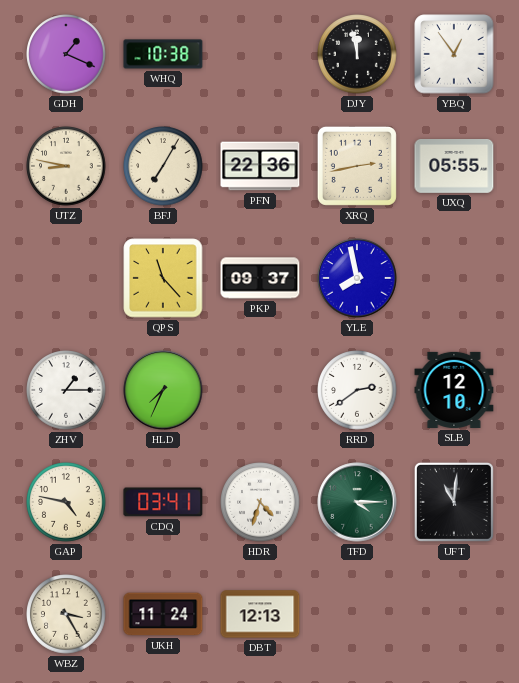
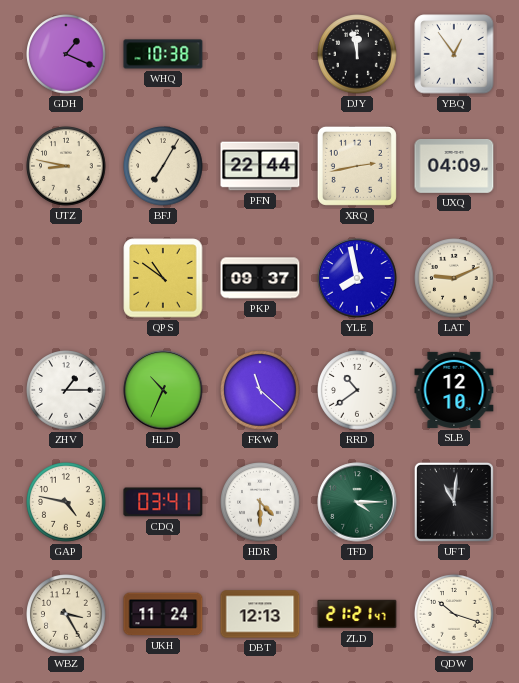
PFN: 22:36 -> 22:44
UXQ: 05:55 -> 04:09
QPS: 11:23 -> 10:51
LAT: none -> 9:11
HLD: 7:34 -> 10:34
FKW: none -> 11:22
RRD: 2:39 -> 10:39
HDR: 4:33 -> 4:30
ZLD: none -> 21:21
QDW: none -> 10:18
